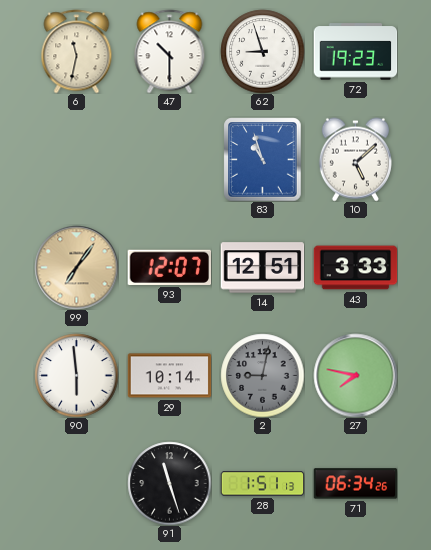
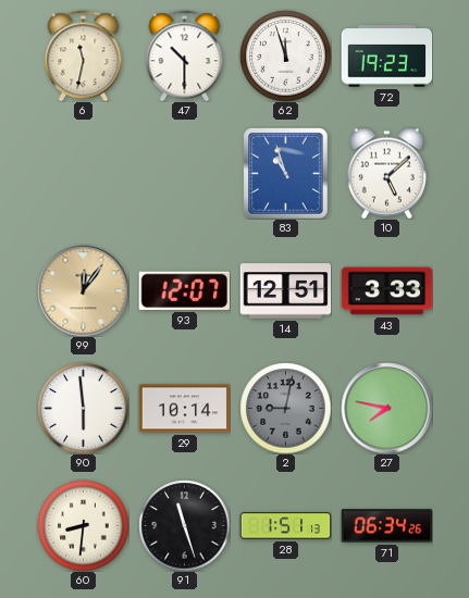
62: 8:57 -> 11:57
99: 7:06 -> 12:06
60: none -> 8:31
